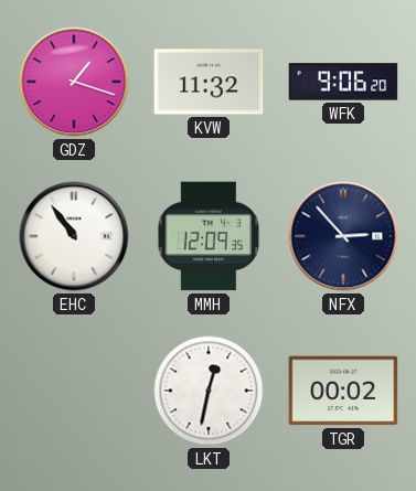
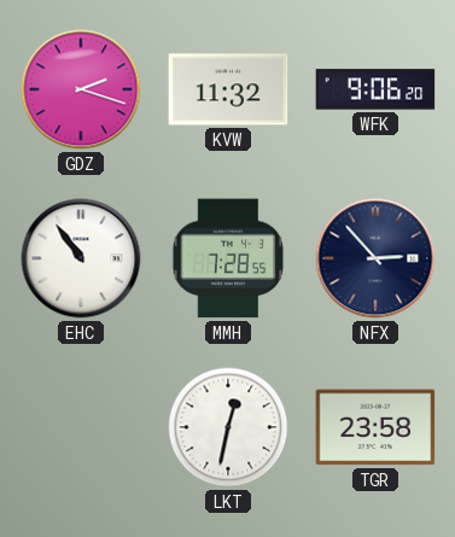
GDZ: 1:18 -> 2:18
MMH: 12:09 -> 7:28
TGR: 00:02 -> 23:58
